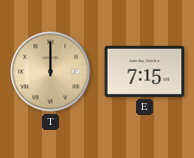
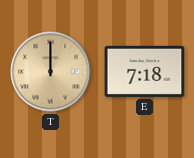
E: 7:15 -> 7:18
